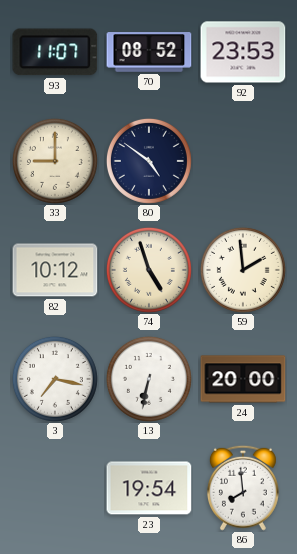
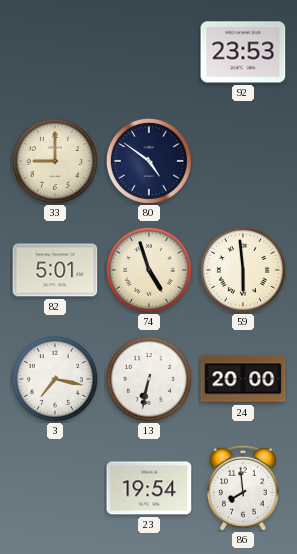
93: 11:07 -> none
70: 08:52 -> none
82: 10:12 -> 5:01
59: 1:59 -> 5:59
